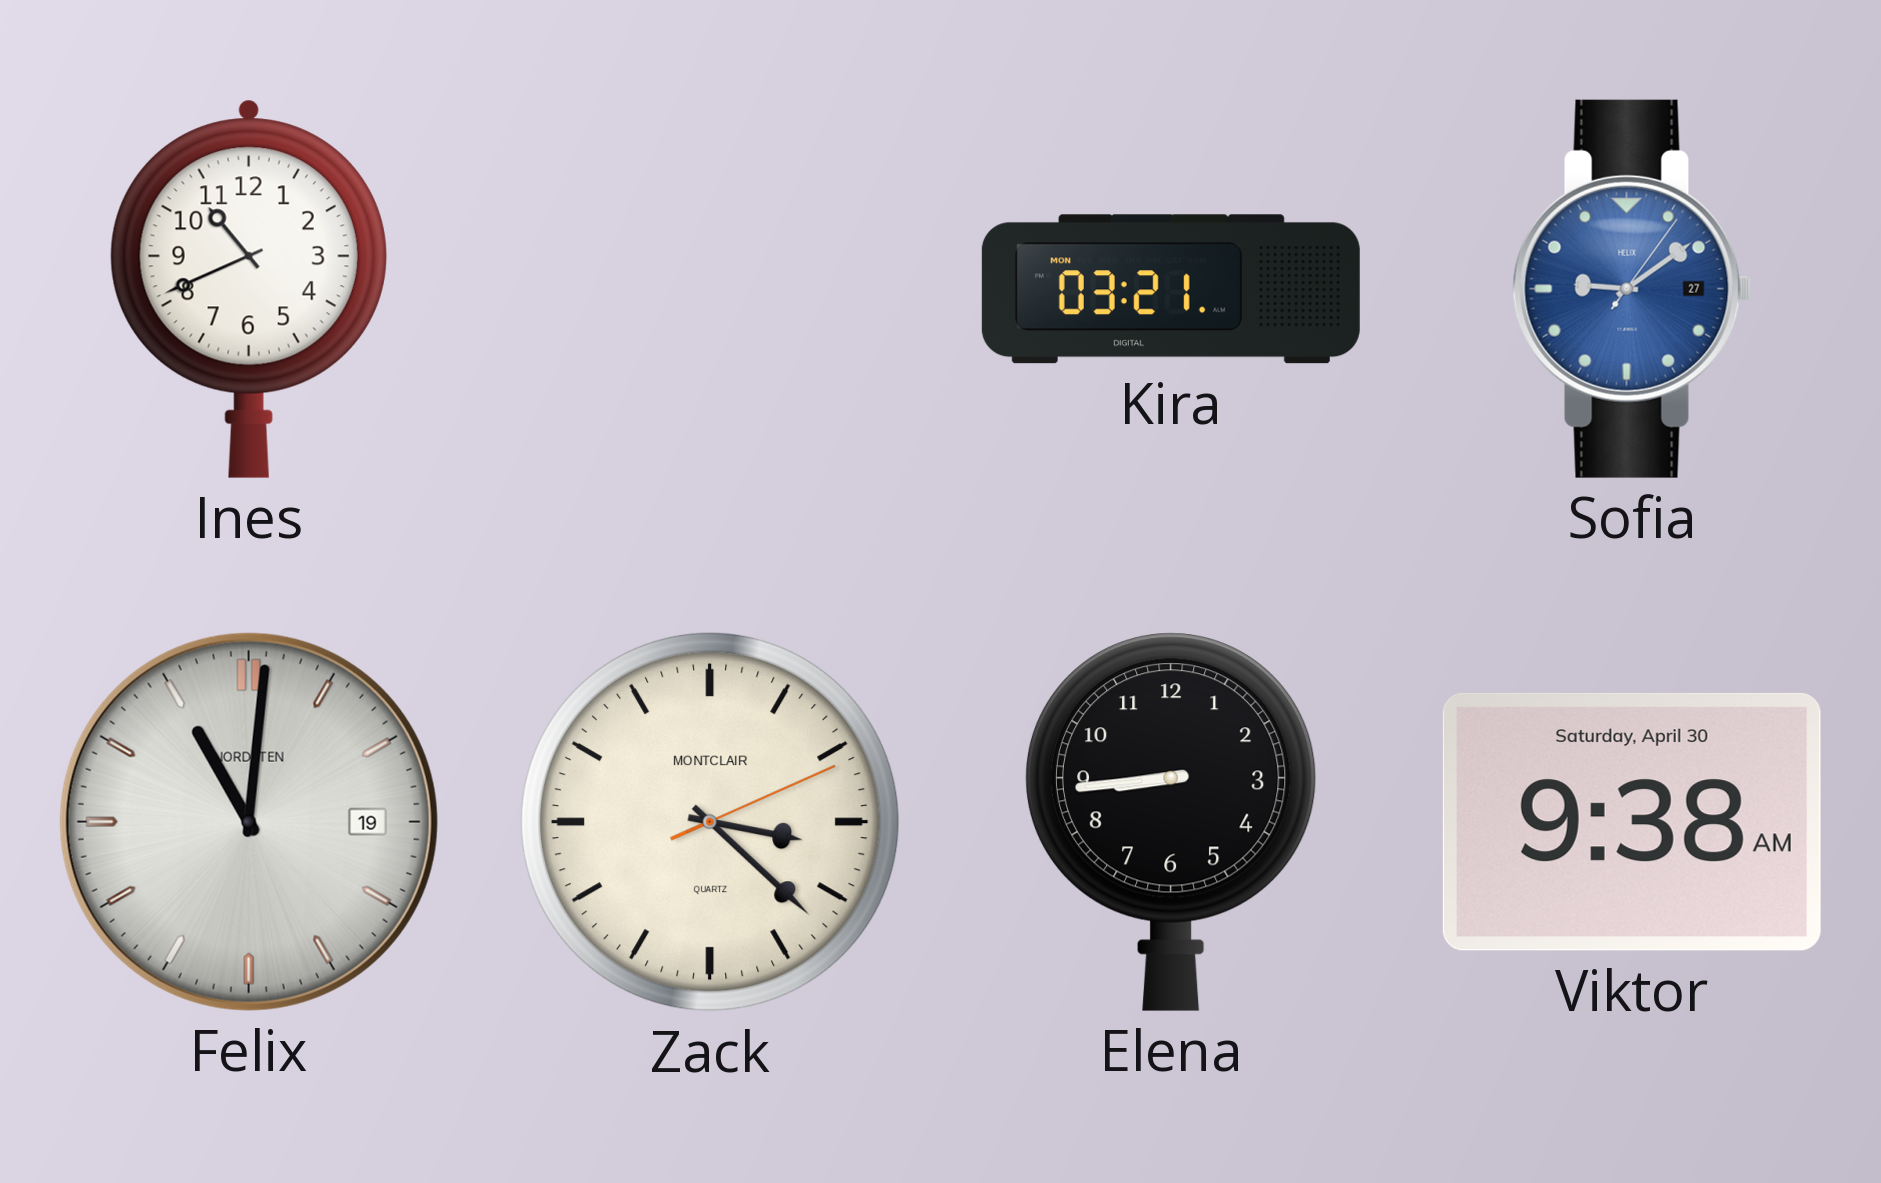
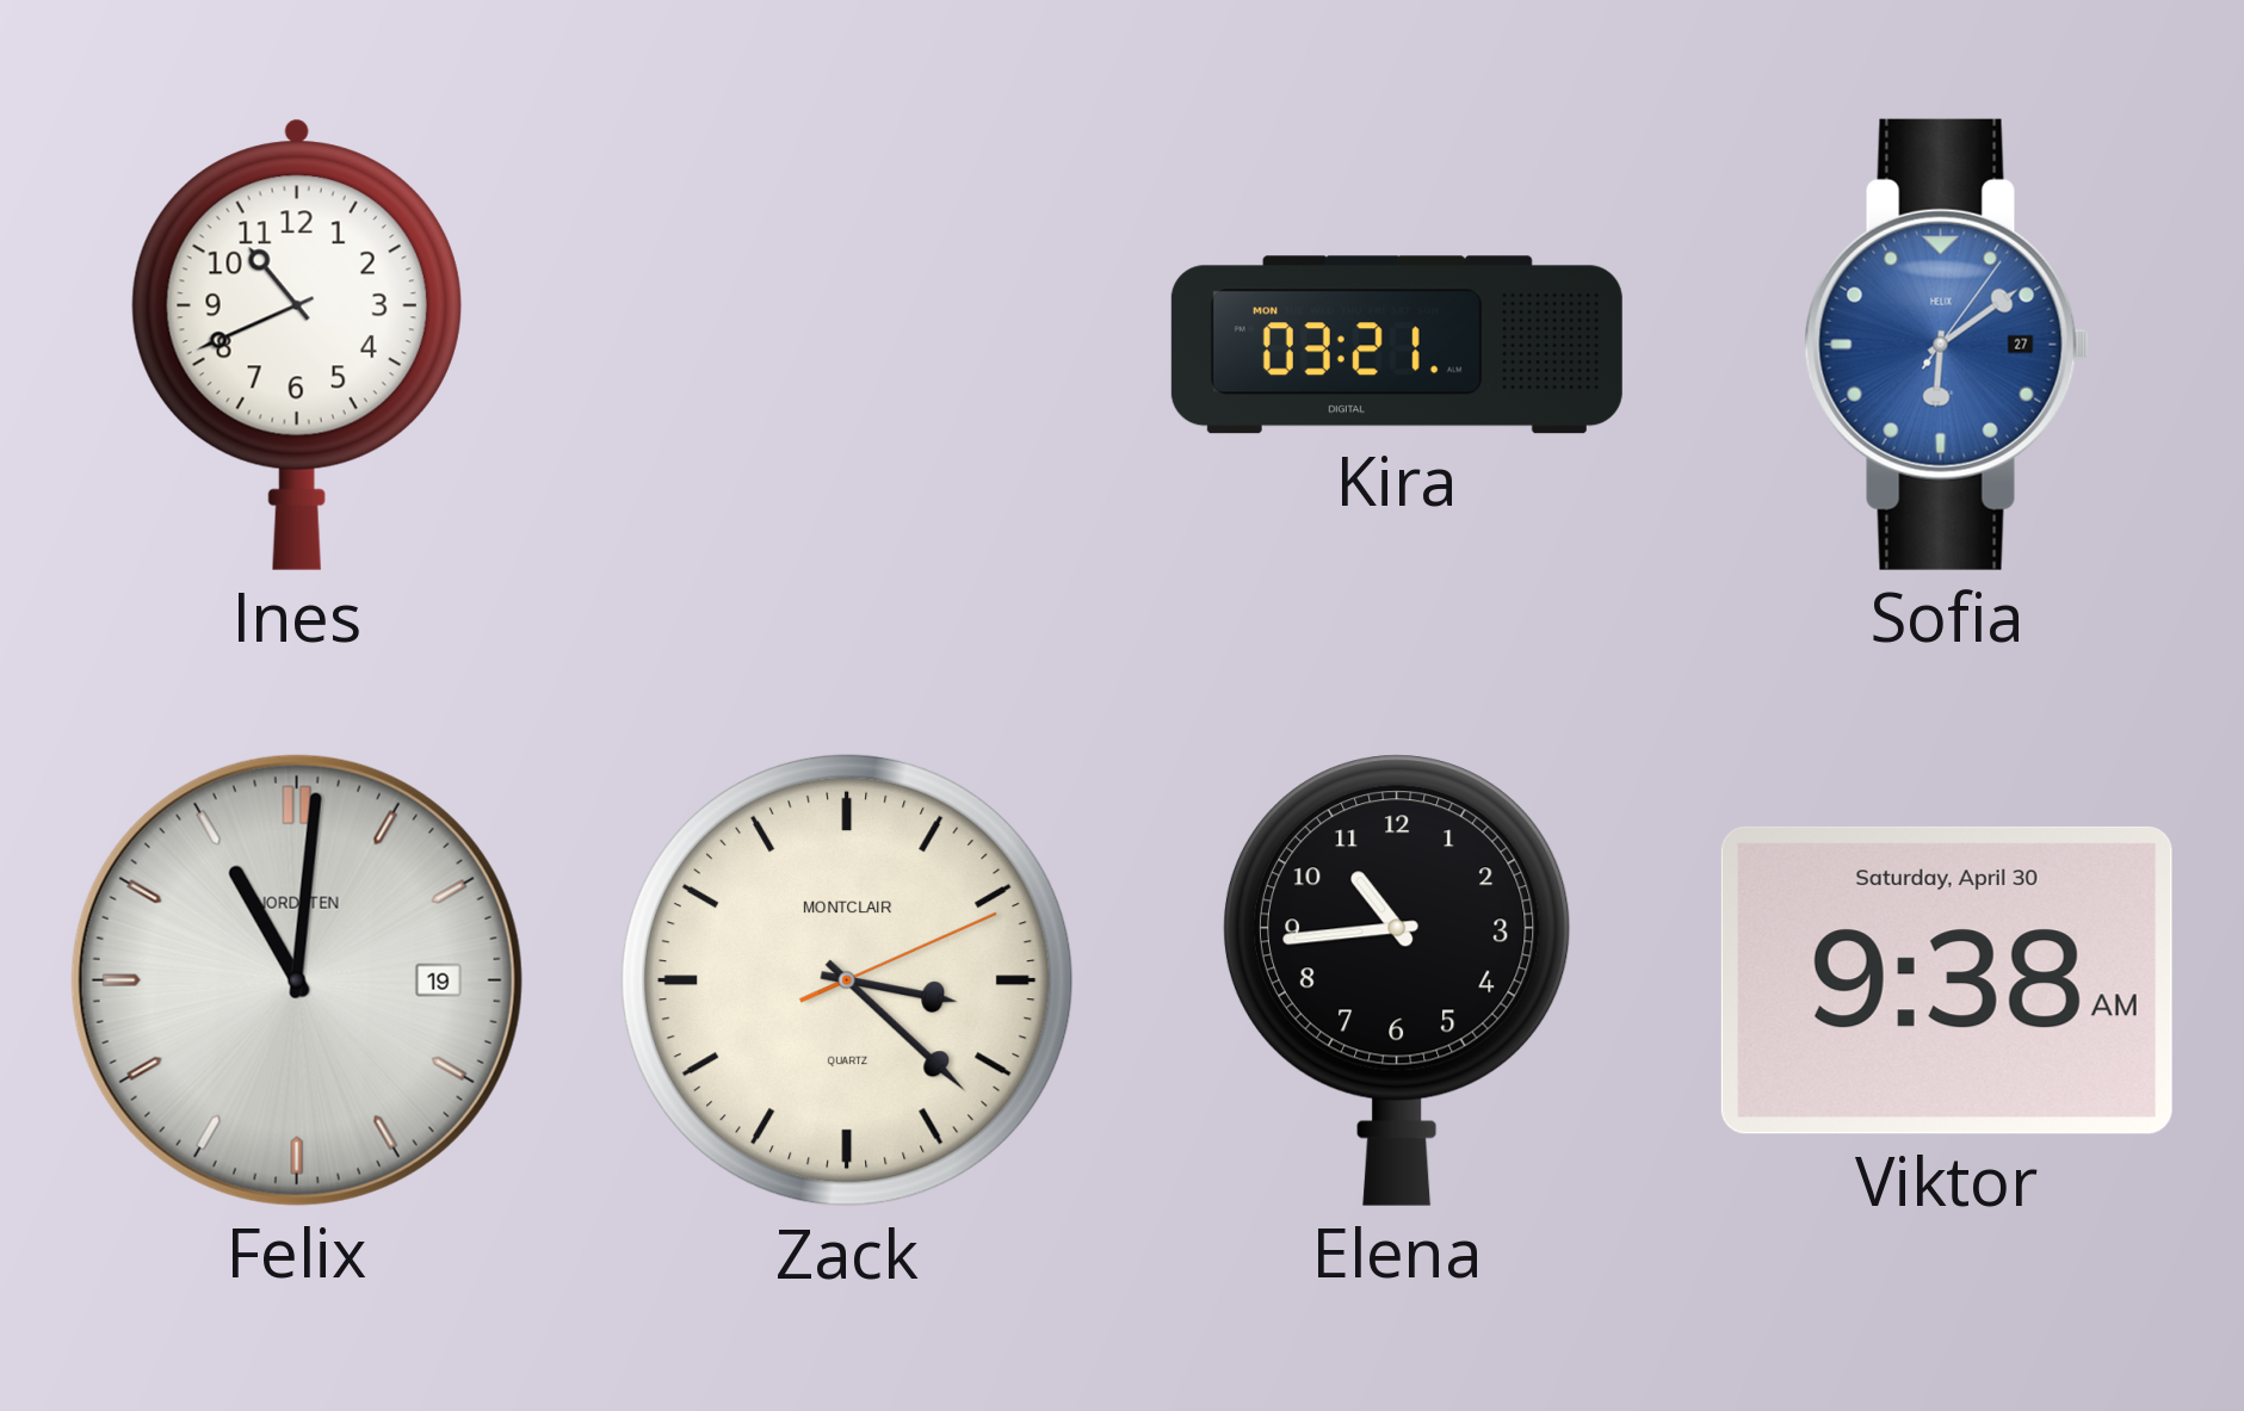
Sofia: 9:09 -> 6:09
Elena: 8:44 -> 10:44
